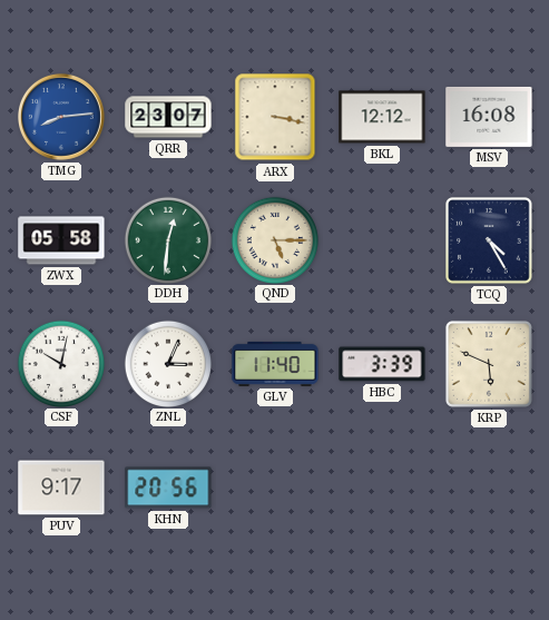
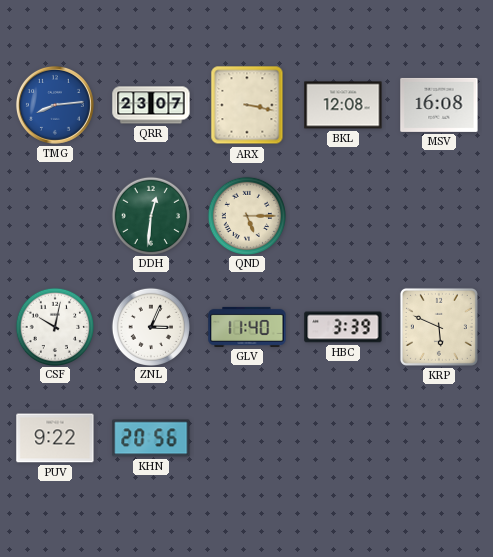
BKL: 12:12 -> 12:08
ZWX: 05:58 -> none
TCQ: 4:25 -> none
PUV: 9:17 -> 9:22
